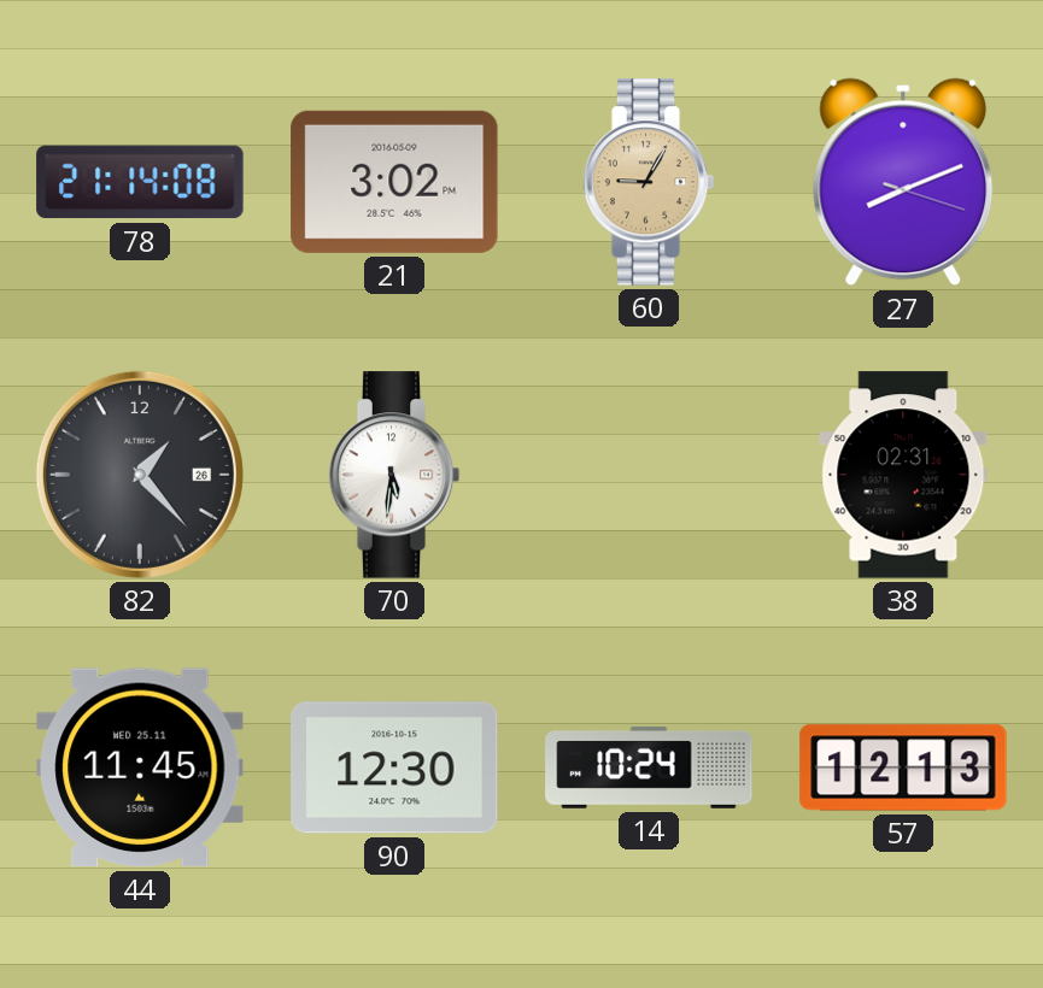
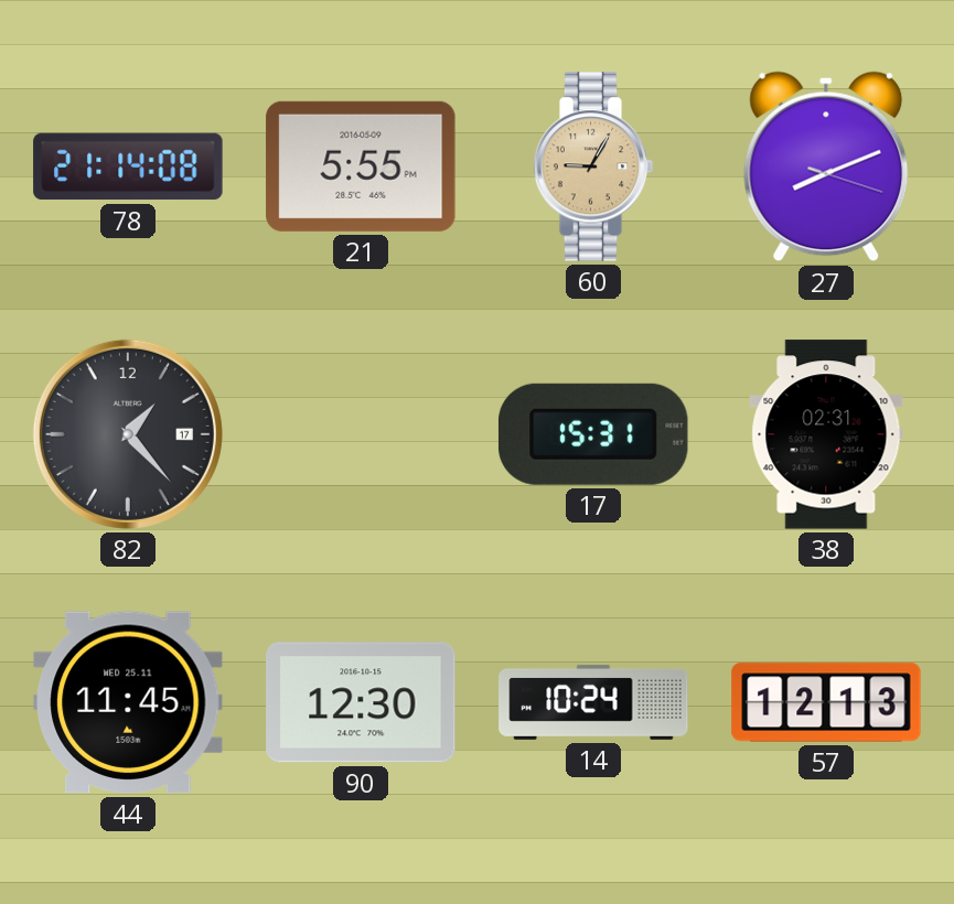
21: 3:02 -> 5:55
82 date: 26 -> 17
70: 5:31 -> none
17: none -> 15:31
